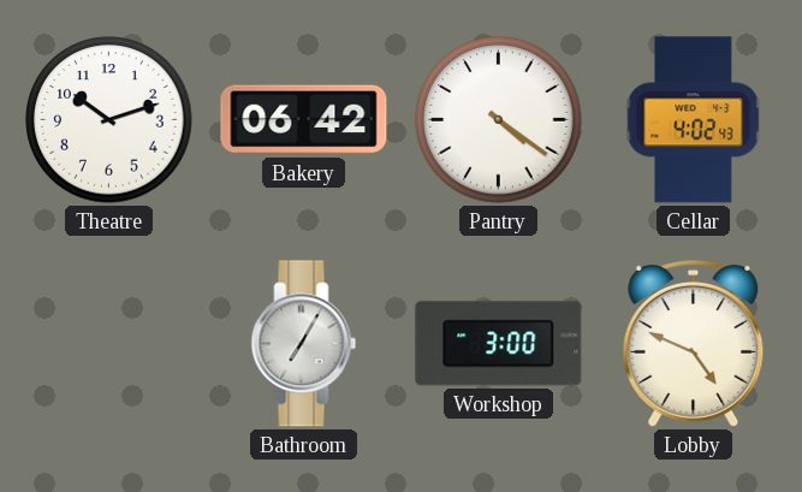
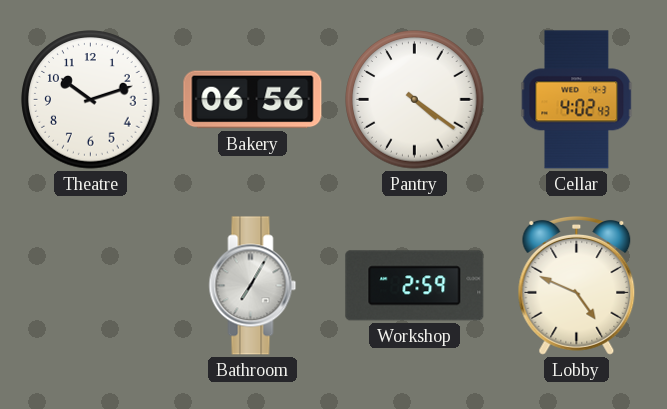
Bakery: 06:42 -> 06:56
Workshop: 3:00 -> 2:59
